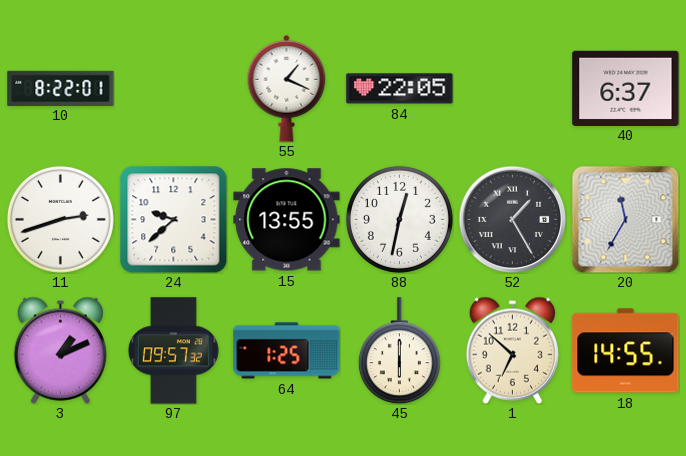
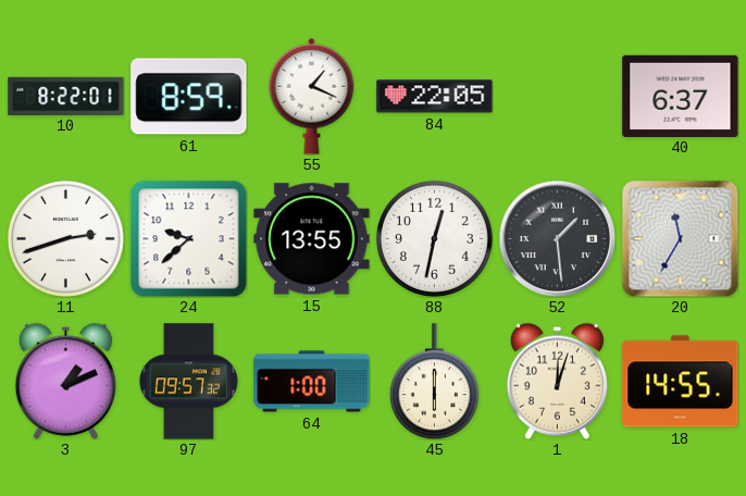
61: none -> 8:59
52: 1:25 -> 1:29
64: 1:25 -> 1:00
1: 6:52 -> 12:03
